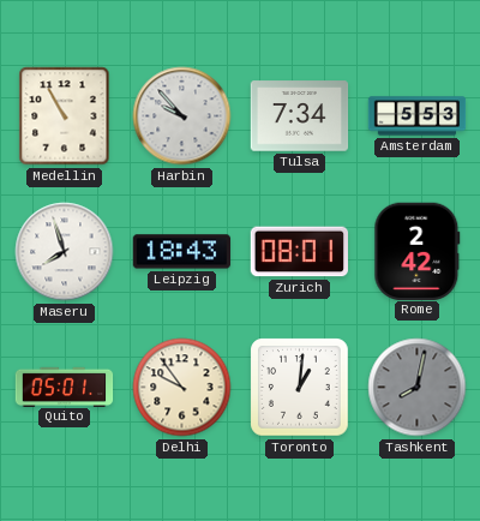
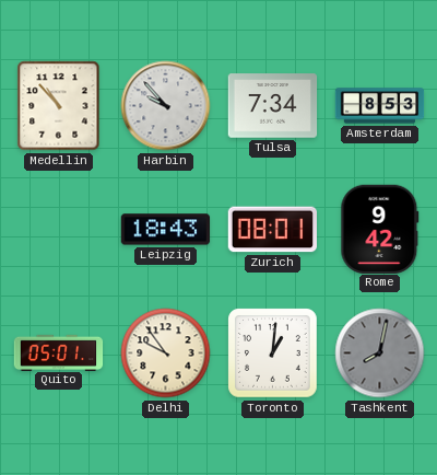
Medellin: 10:55 -> 10:53
Amsterdam: 5:53 -> 8:53
Maseru: 7:57 -> none
Rome: 2:42 -> 9:42
